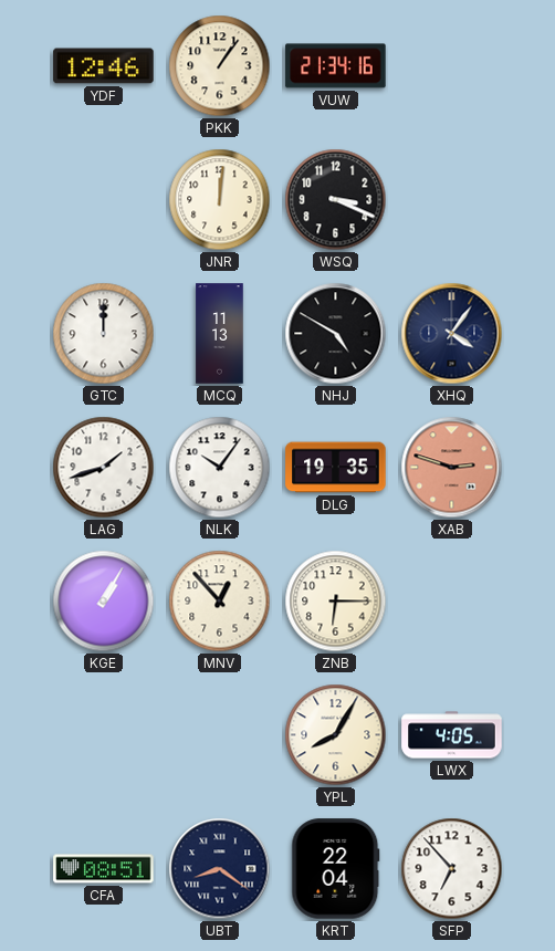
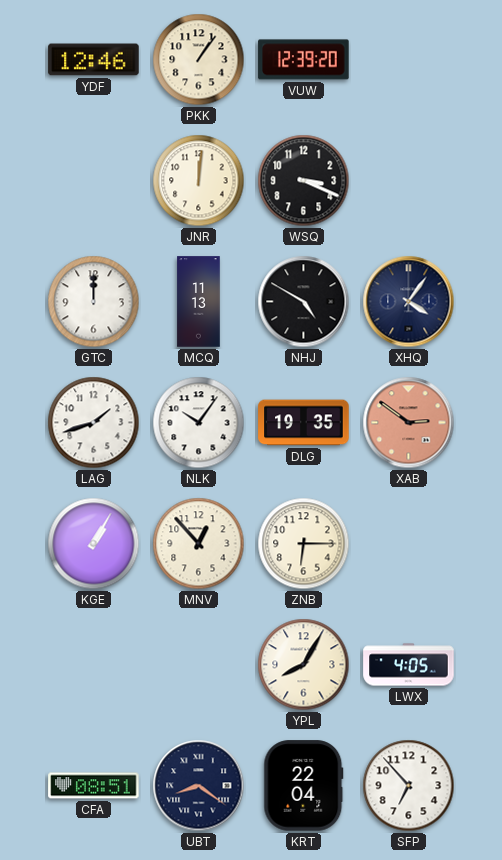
VUW: 21:34 -> 12:39
XAB: 2:48 -> 2:51
